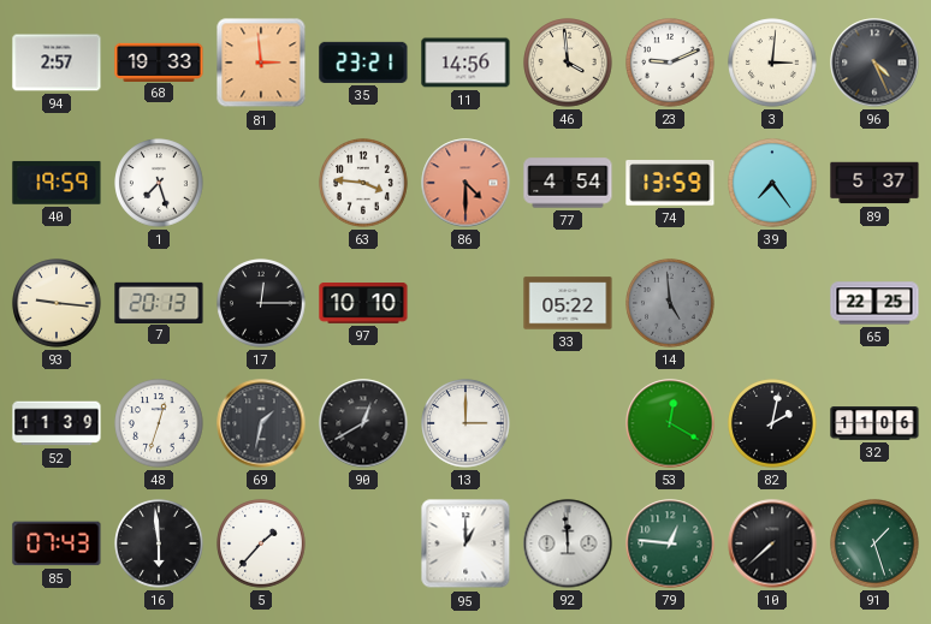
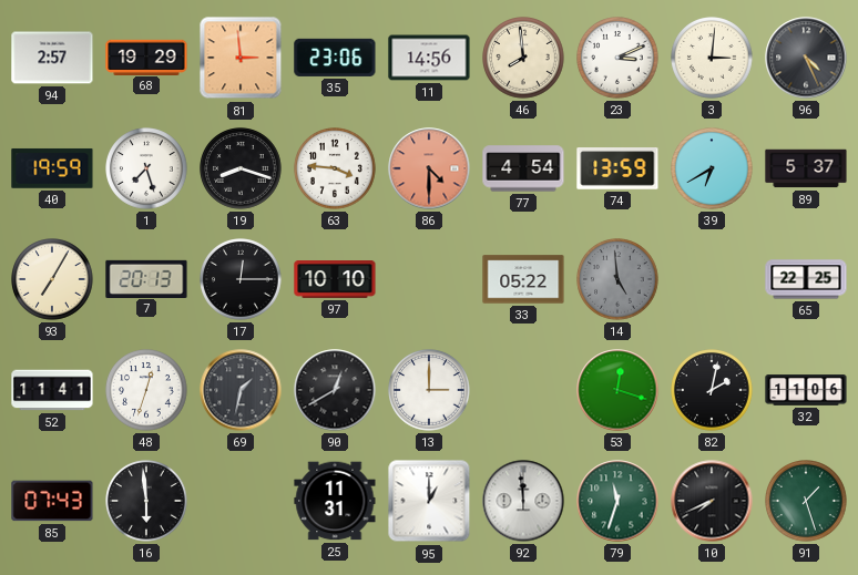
68: 19:33 -> 19:29
35: 23:21 -> 23:06
46: 3:59 -> 7:59
23: 9:11 -> 3:11
19: none -> 8:18
39: 7:24 -> 6:40
93: 9:16 -> 7:05
52: 11:39 -> 11:41
53: 12:20 -> 12:18
5: 1:37 -> none
25: none -> 11:31
79: 12:46 -> 11:33
10: 7:38 -> 7:41
